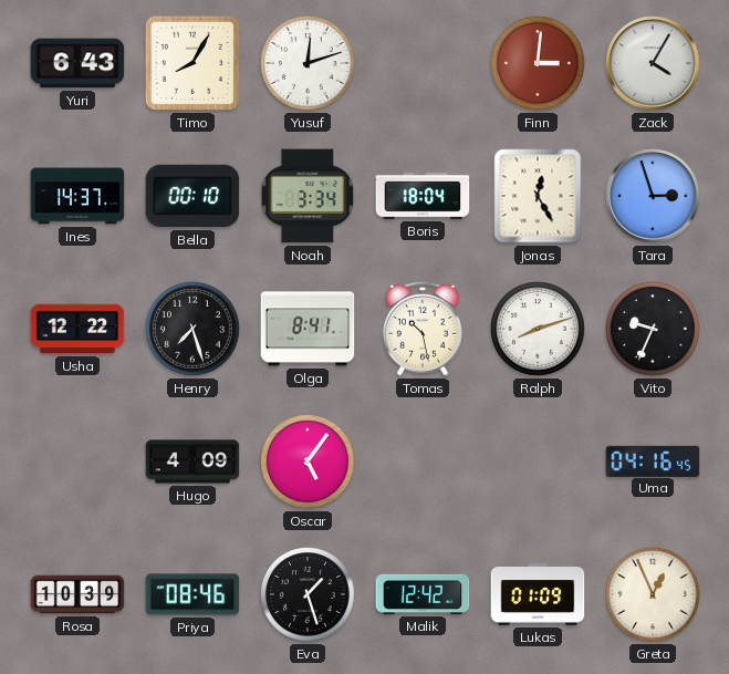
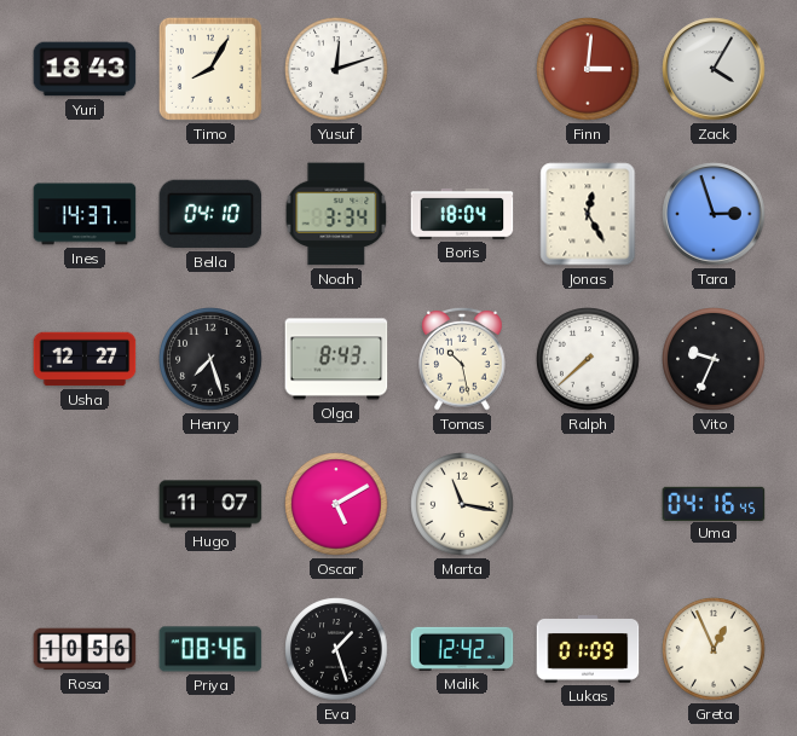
Yuri: 6:43 -> 18:43
Bella: 00:10 -> 04:10
Usha: 12:22 -> 12:27
Olga: 8:41 -> 8:43
Ralph: 8:12 -> 7:38
Hugo: 4:09 -> 11:07
Oscar: 5:06 -> 5:10
Marta: none -> 11:17
Rosa: 10:39 -> 10:56
